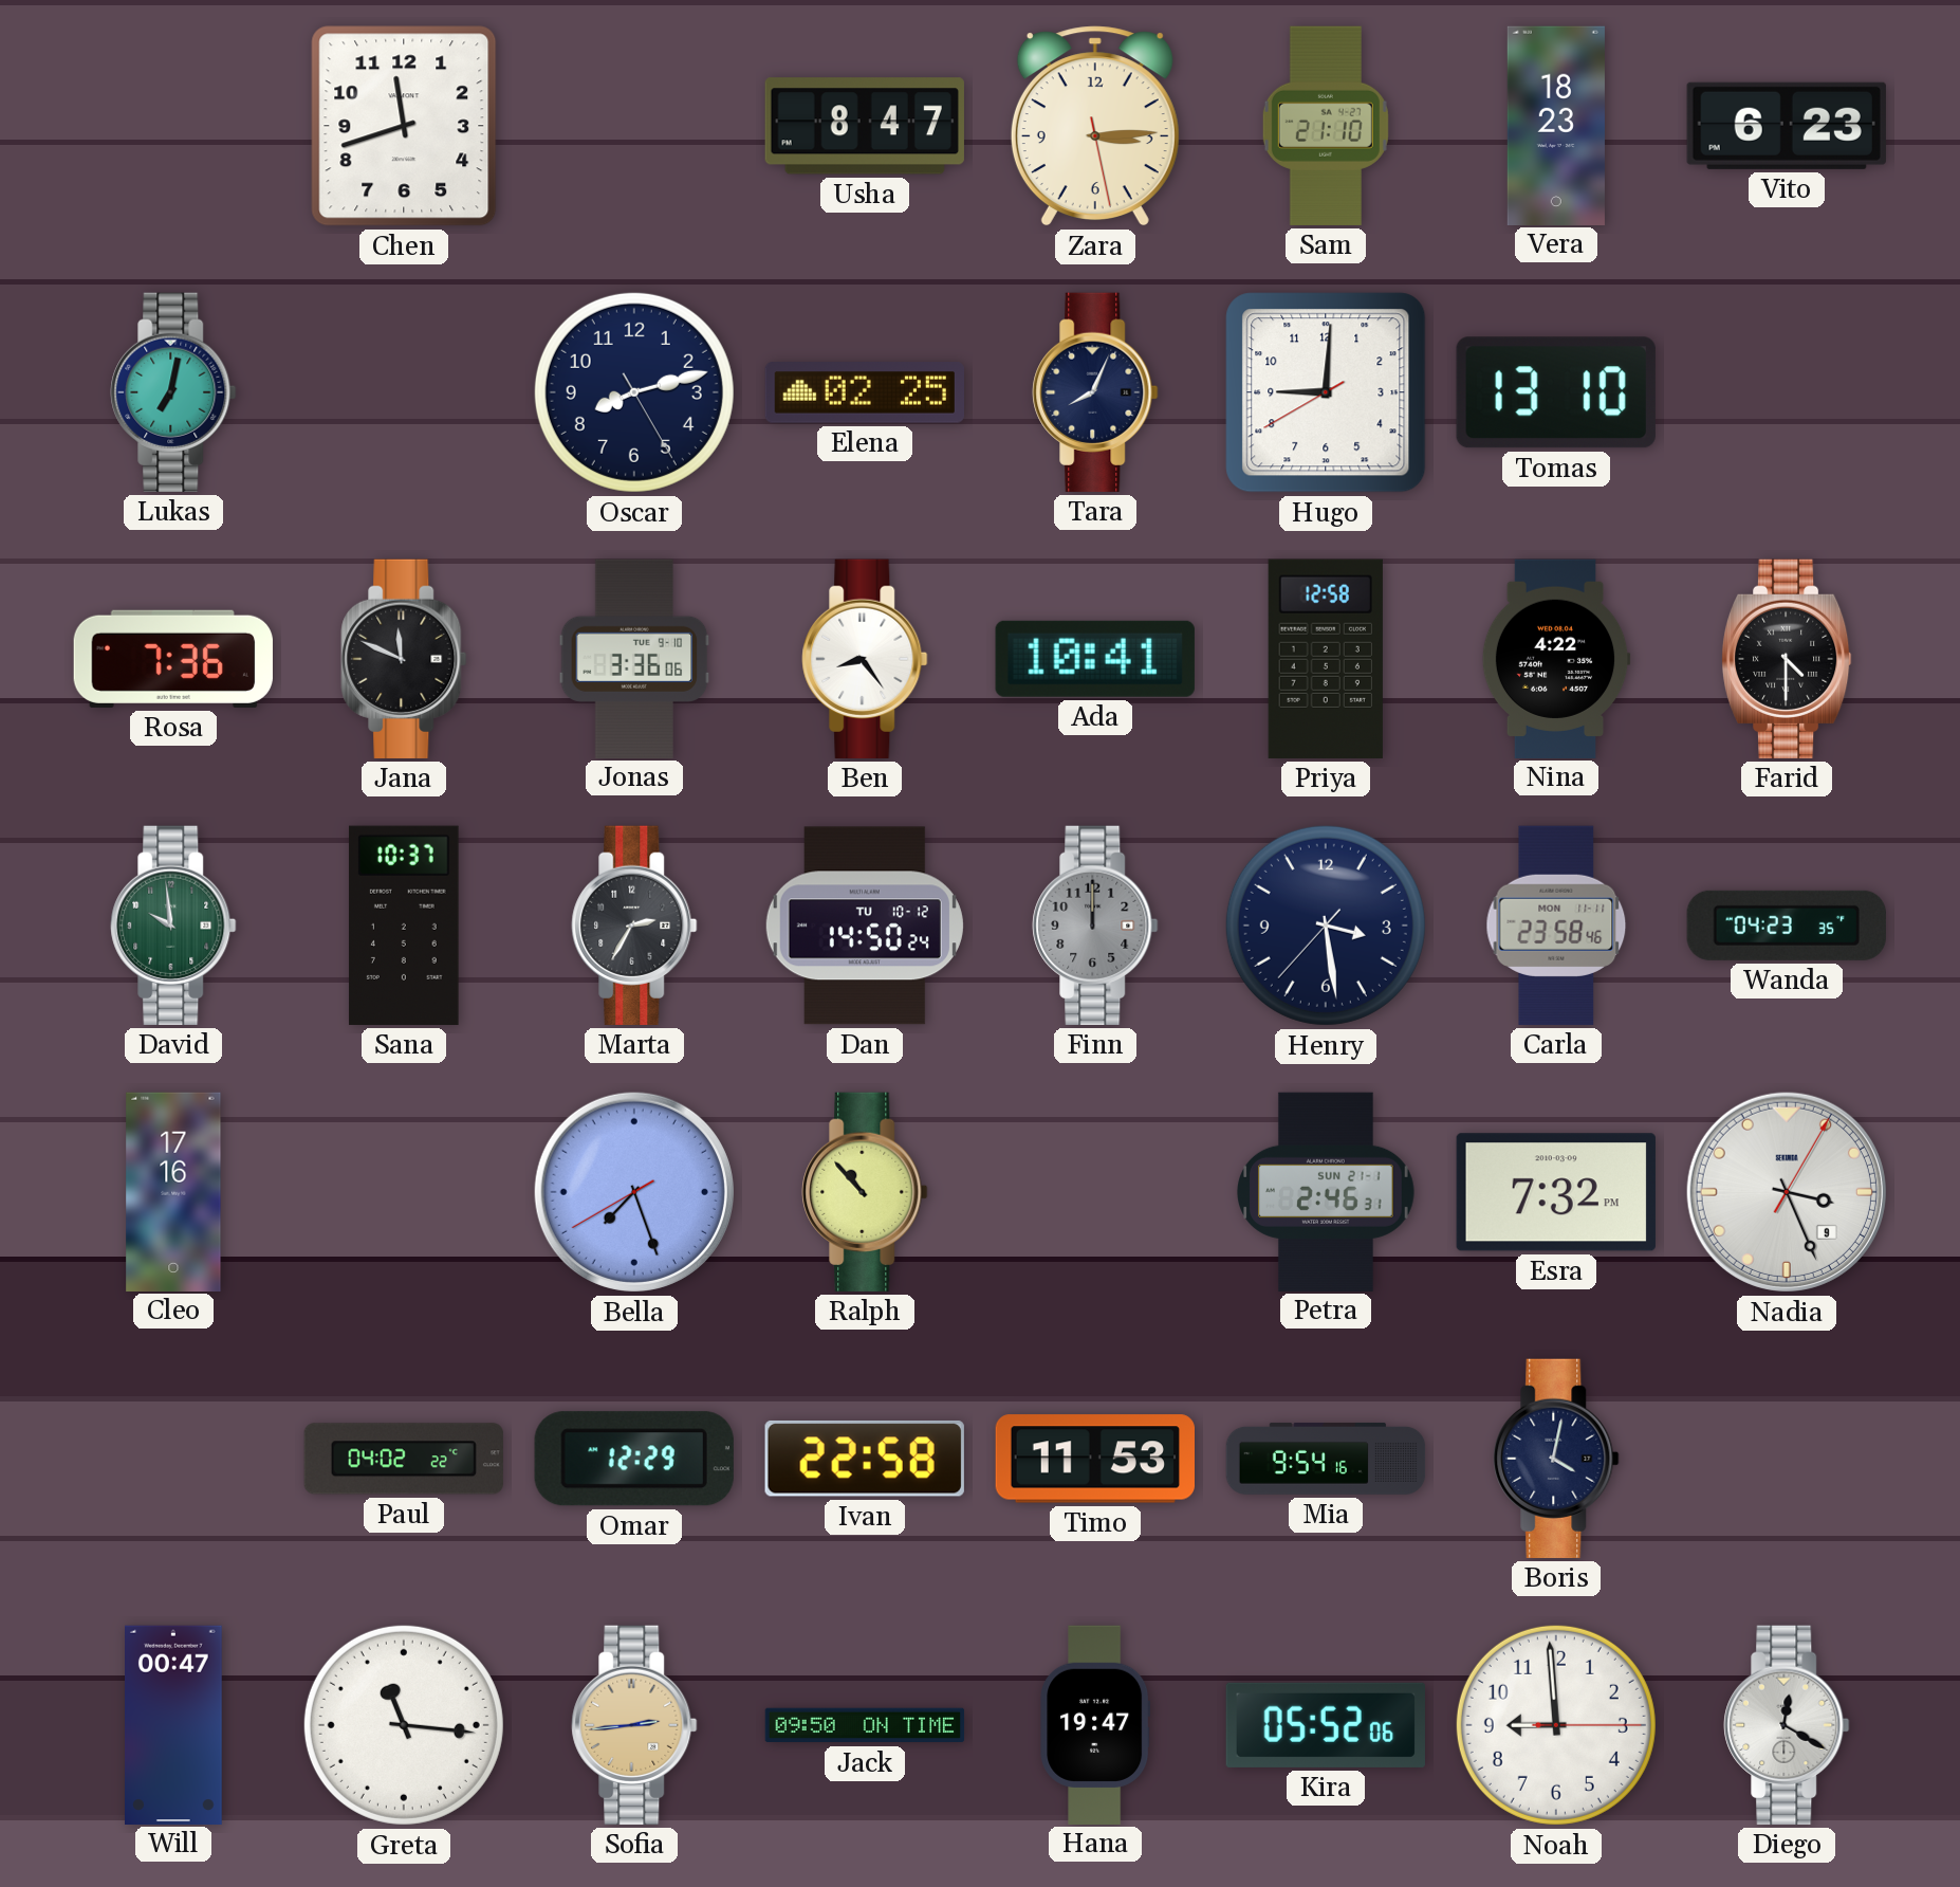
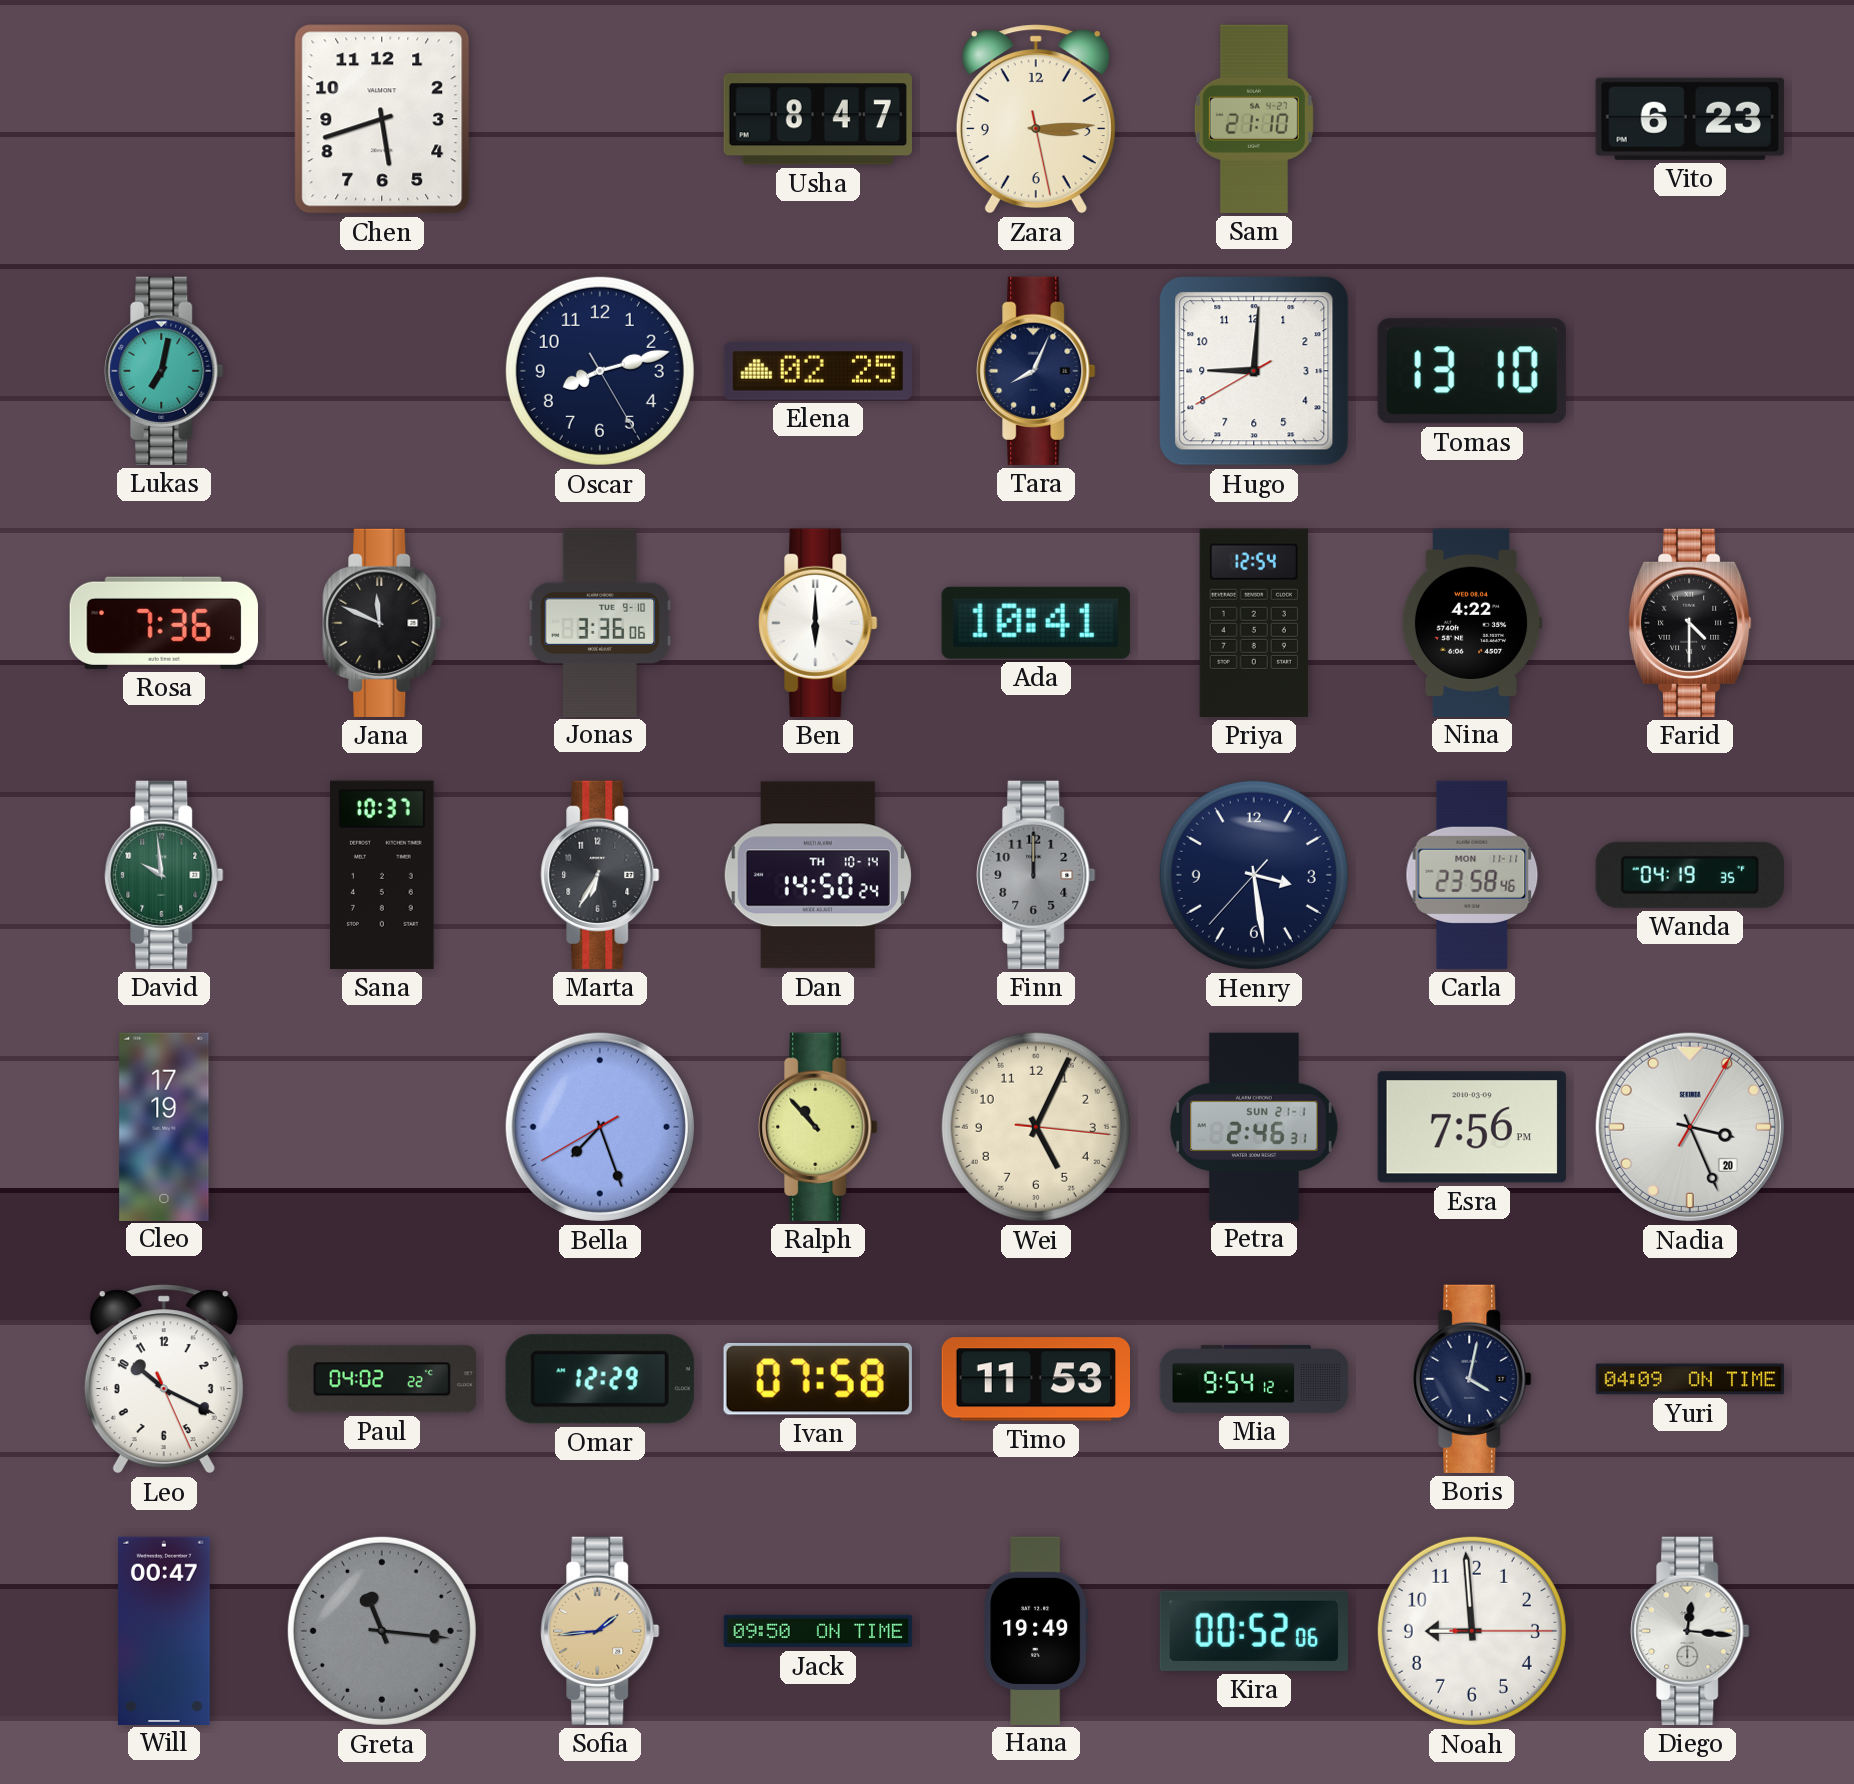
Chen: 11:42 -> 5:42
Vera: 18:23 -> none
Ben: 8:24 -> 6:00
Priya: 12:58 -> 12:54
Marta: 2:35 -> 6:35
Dan date: TU 10-12 -> TH 10-14
Wanda: 04:23 -> 04:19
Cleo: 17:16 -> 17:19
Wei: none -> 5:04
Esra: 7:32 -> 7:56
Nadia date: 9 -> 20
Leo: none -> 10:19
Ivan: 22:58 -> 07:58
Mia: 9:54:16 -> 9:54:12
Yuri: none -> 04:09
Greta dial: white -> grey
Sofia: 2:44 -> 1:44
Hana: 19:47 -> 19:49
Kira: 05:52 -> 00:52
Diego: 12:20 -> 12:16
